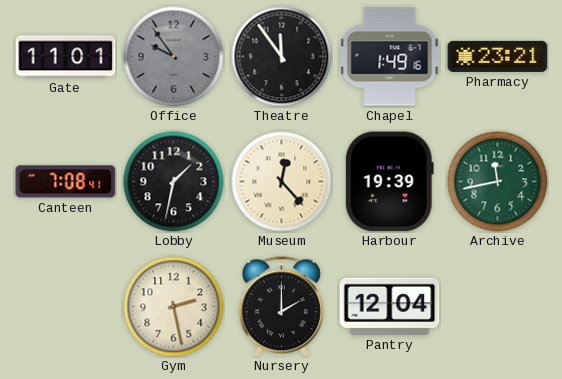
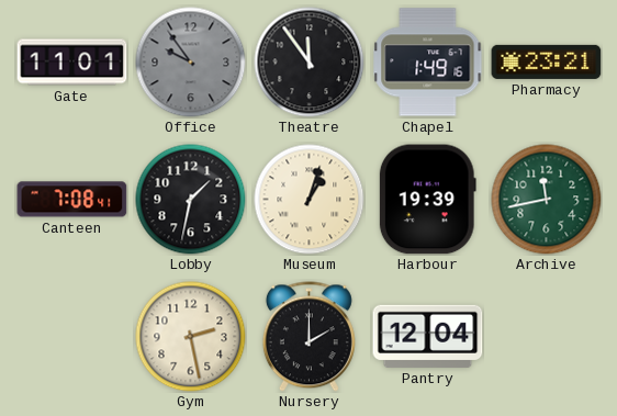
Museum: 12:23 -> 1:03
